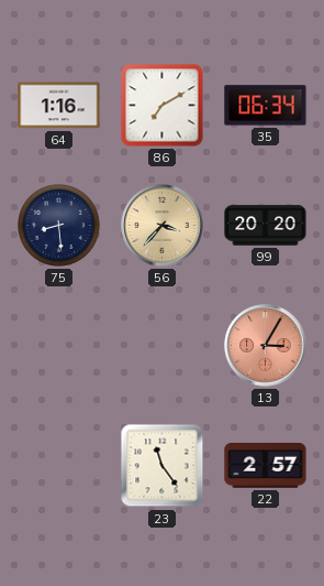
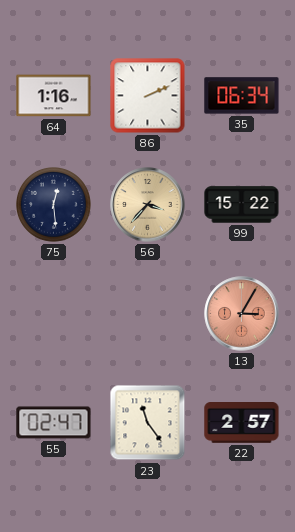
86: 7:10 -> 2:11
75: 8:29 -> 12:29
99: 20:20 -> 15:22
55: none -> 02:47
